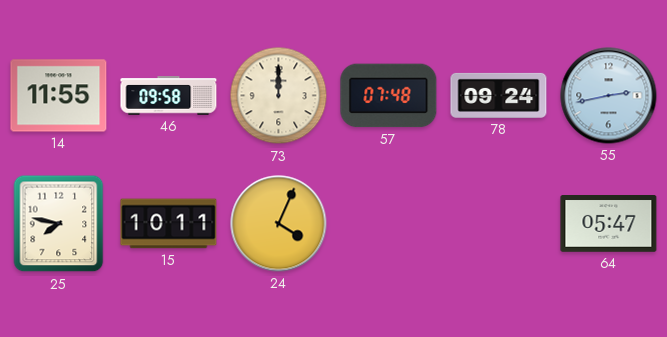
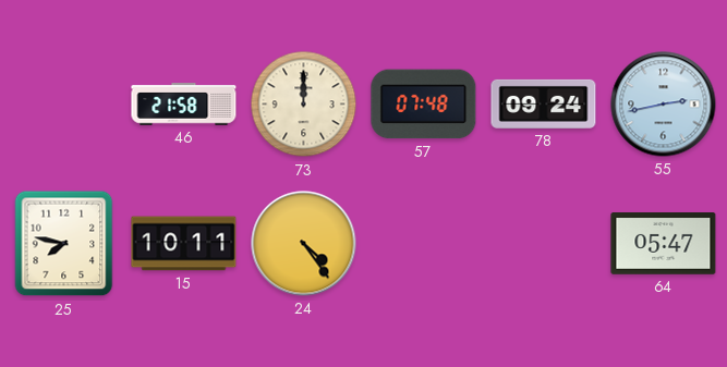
14: 11:55 -> none
46: 09:58 -> 21:58
24: 4:04 -> 4:24
